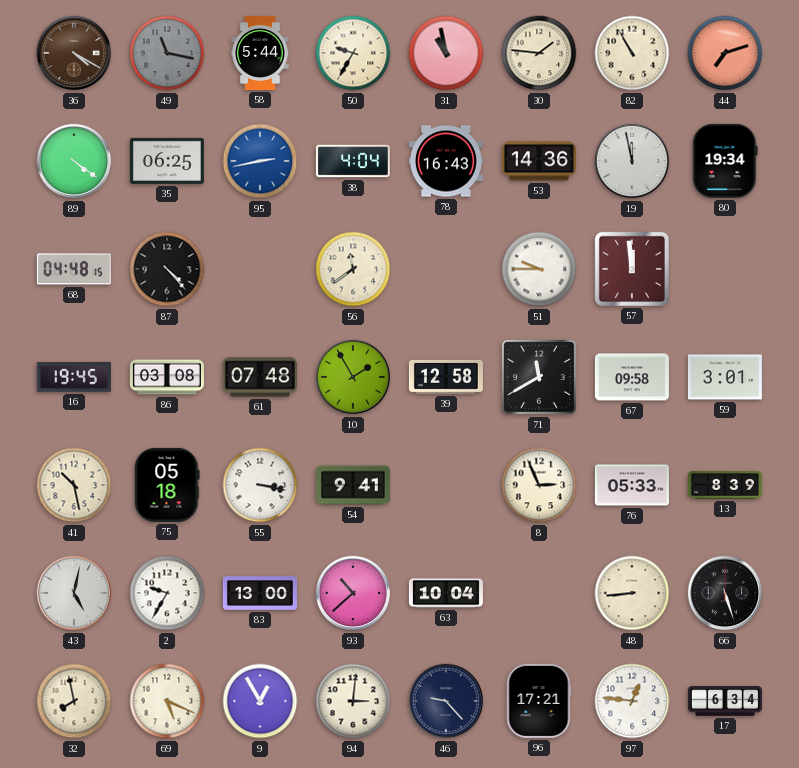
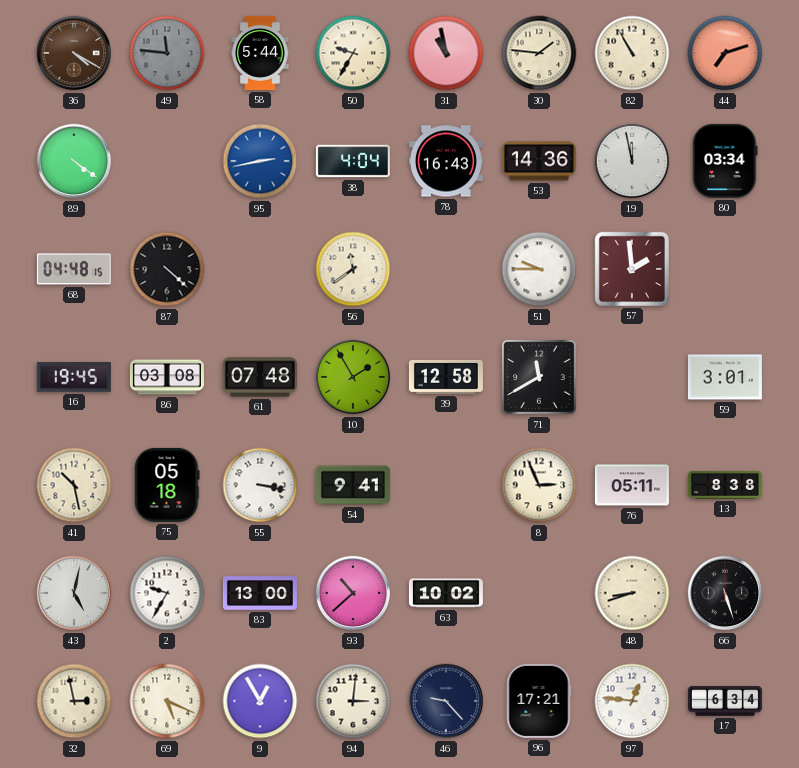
49: 11:17 -> 11:46
35: 06:25 -> none
80: 19:34 -> 03:34
87: 4:23 -> 4:22
57: 11:59 -> 1:59
67: 09:58 -> none
76: 05:33 -> 05:11
13: 8:39 -> 8:38
63: 10:04 -> 10:02
48: 8:44 -> 8:42
32: 7:58 -> 2:58
